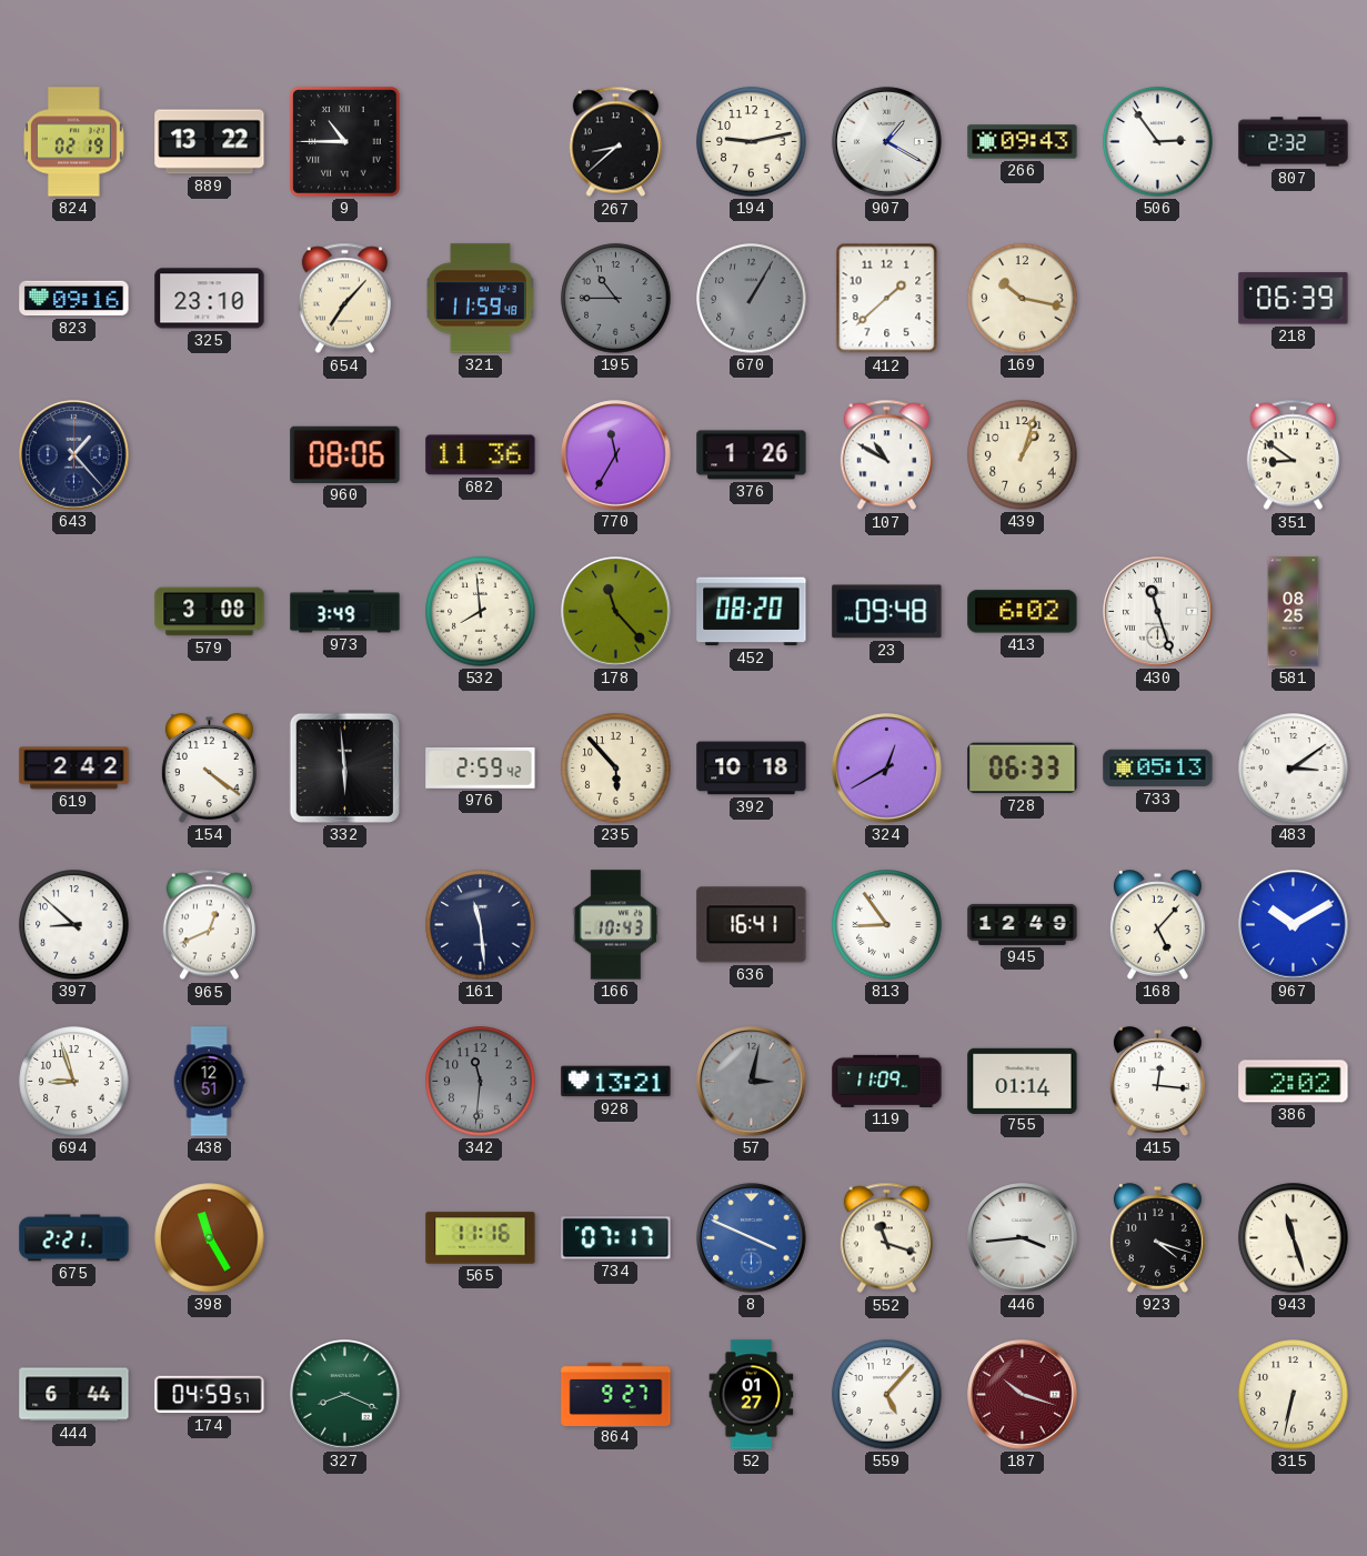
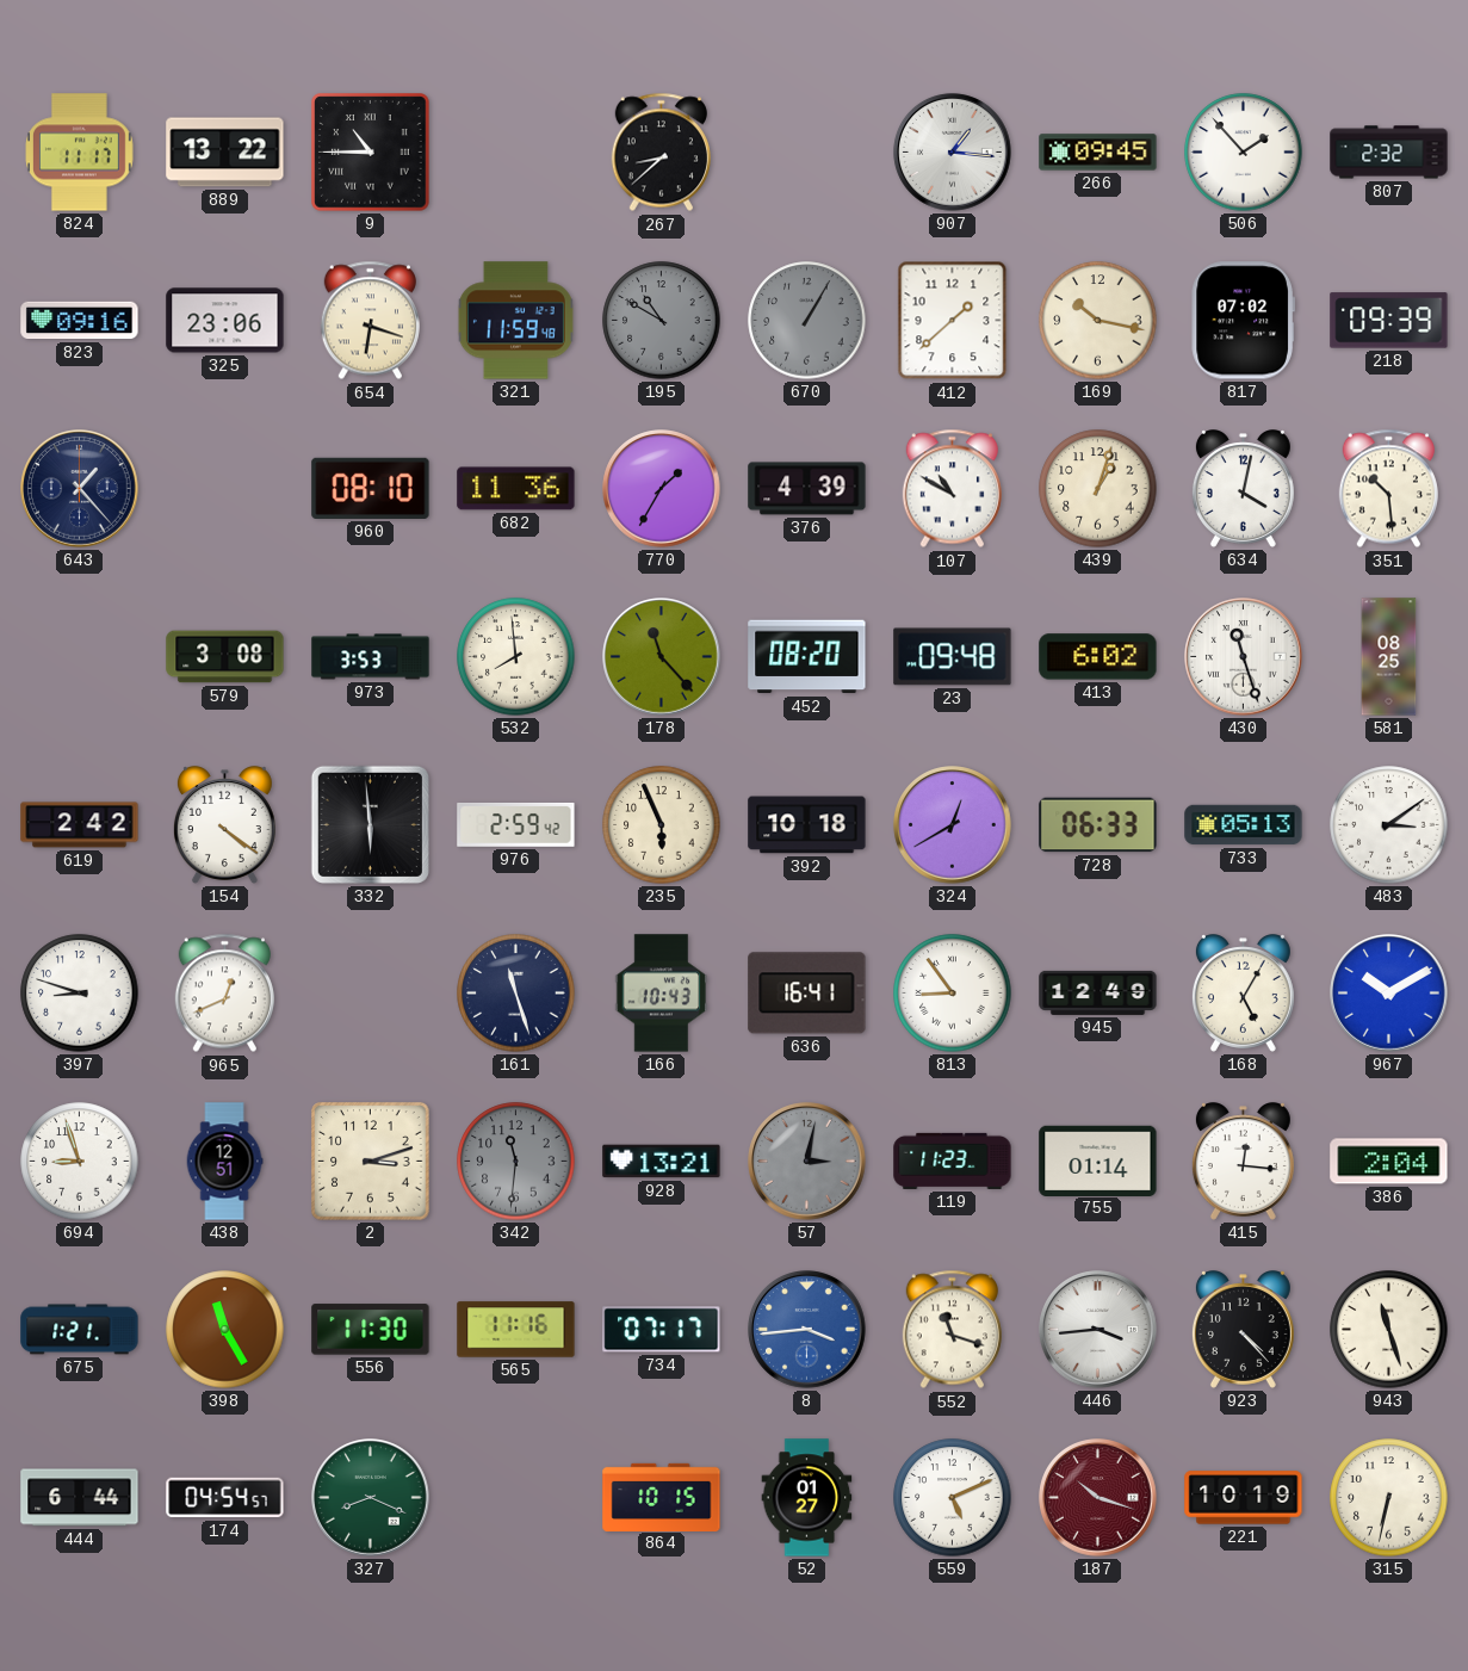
824: 02:19 -> 11:17
194: 9:13 -> none
907: 1:20 -> 1:16
266: 09:43 -> 09:45
506: 2:54 -> 1:53
325: 23:10 -> 23:06
654: 7:07 -> 6:18
195: 10:45 -> 10:50
817: none -> 07:02
218: 06:39 -> 09:39
960: 08:06 -> 08:10
770: 11:35 -> 1:35
376: 1:26 -> 4:39
634: none -> 4:02
351: 8:51 -> 10:29
973: 3:49 -> 3:53
235: 5:53 -> 5:56
397: 8:52 -> 8:48
161: 11:29 -> 11:27
168: 5:07 -> 5:05
2: none -> 3:12
119: 11:09 -> 11:23
386: 2:02 -> 2:04
675: 2:21 -> 1:21
556: none -> 11:30
8: 3:49 -> 3:44
923: 4:18 -> 4:23
174: 04:59 -> 04:54
864: 9:27 -> 10:15
559: 5:07 -> 5:11
221: none -> 10:19
